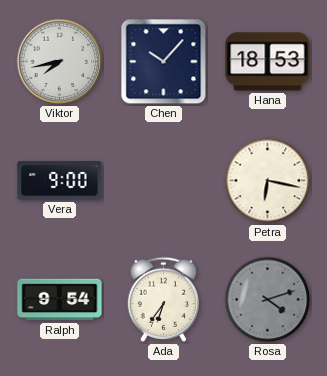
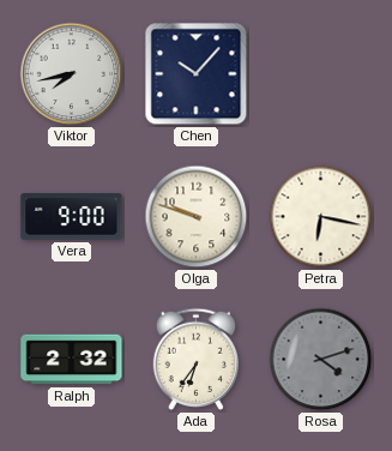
Hana: 18:53 -> none
Olga: none -> 9:48
Ralph: 9:54 -> 2:32
